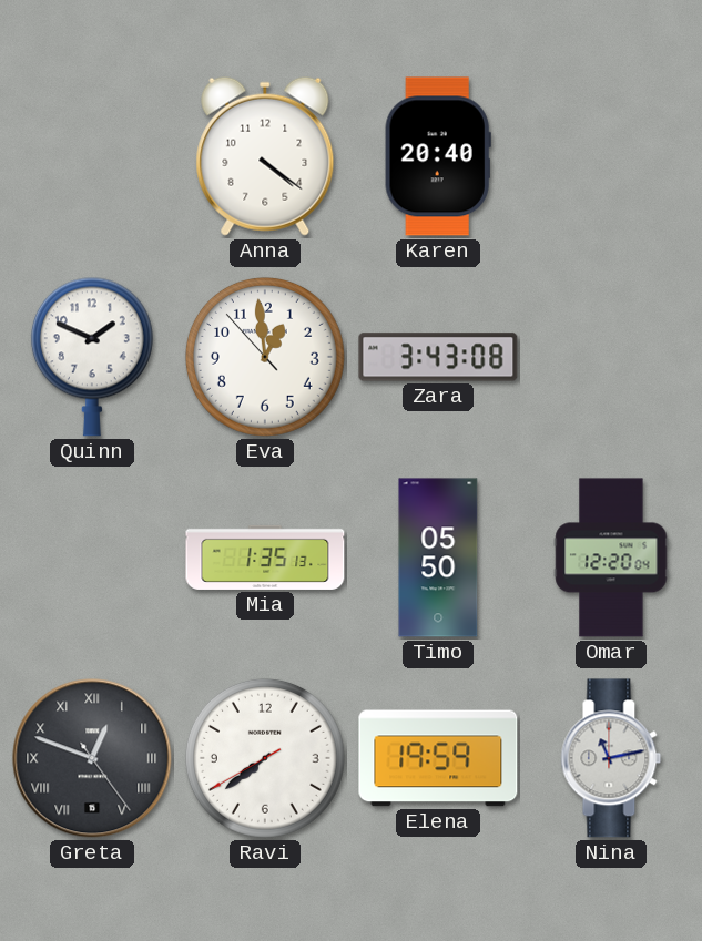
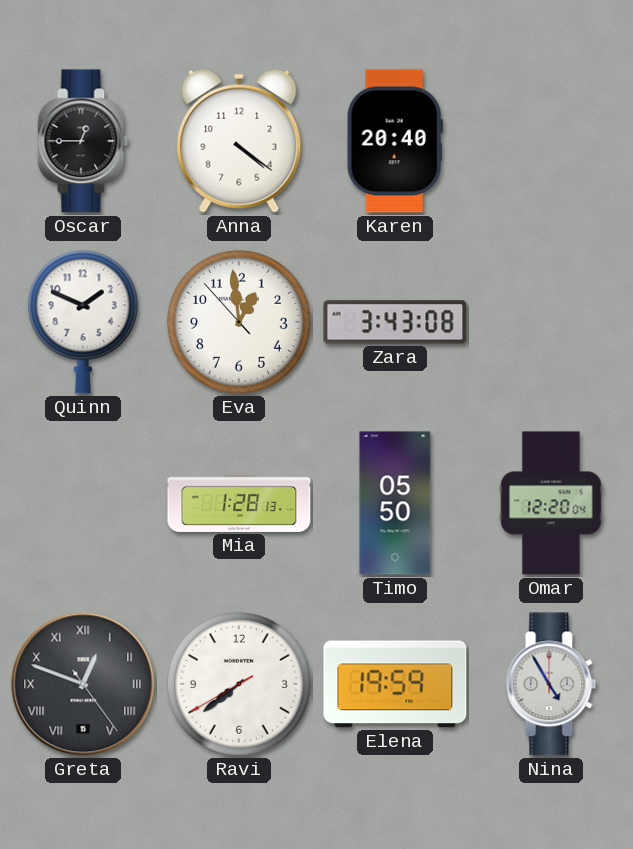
Oscar: none -> 12:45
Mia: 1:35 -> 1:28
Nina: 11:13 -> 4:55
